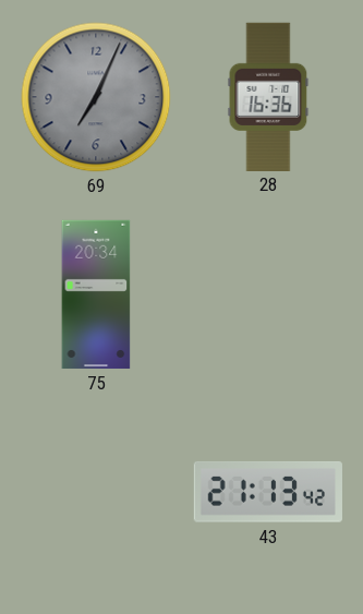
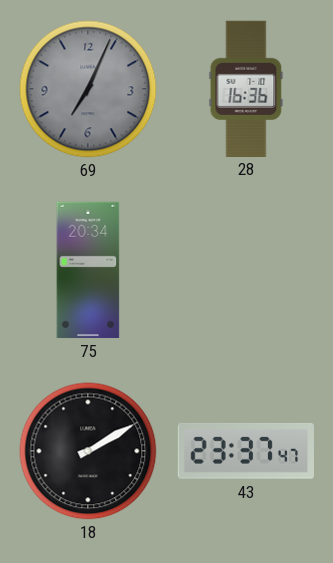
18: none -> 2:10
43: 21:13 -> 23:37
